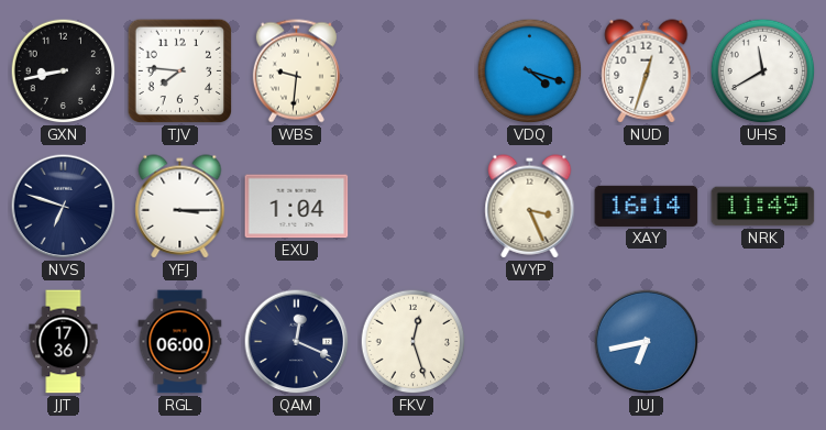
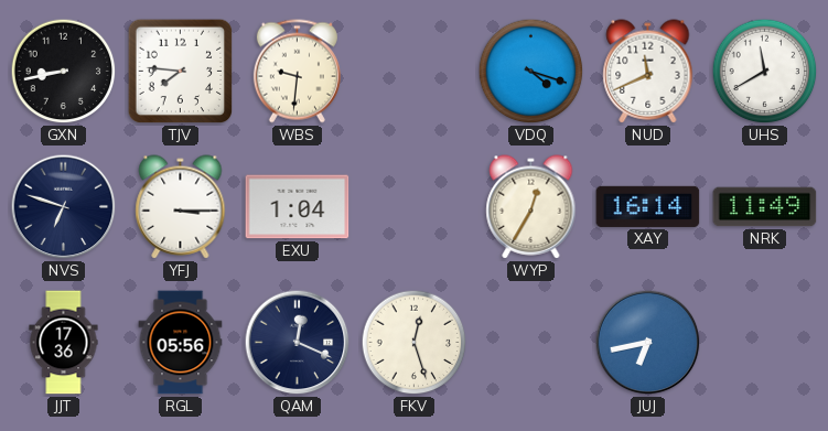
NUD: 12:33 -> 11:41
WYP: 3:26 -> 12:35
RGL: 06:00 -> 05:56
